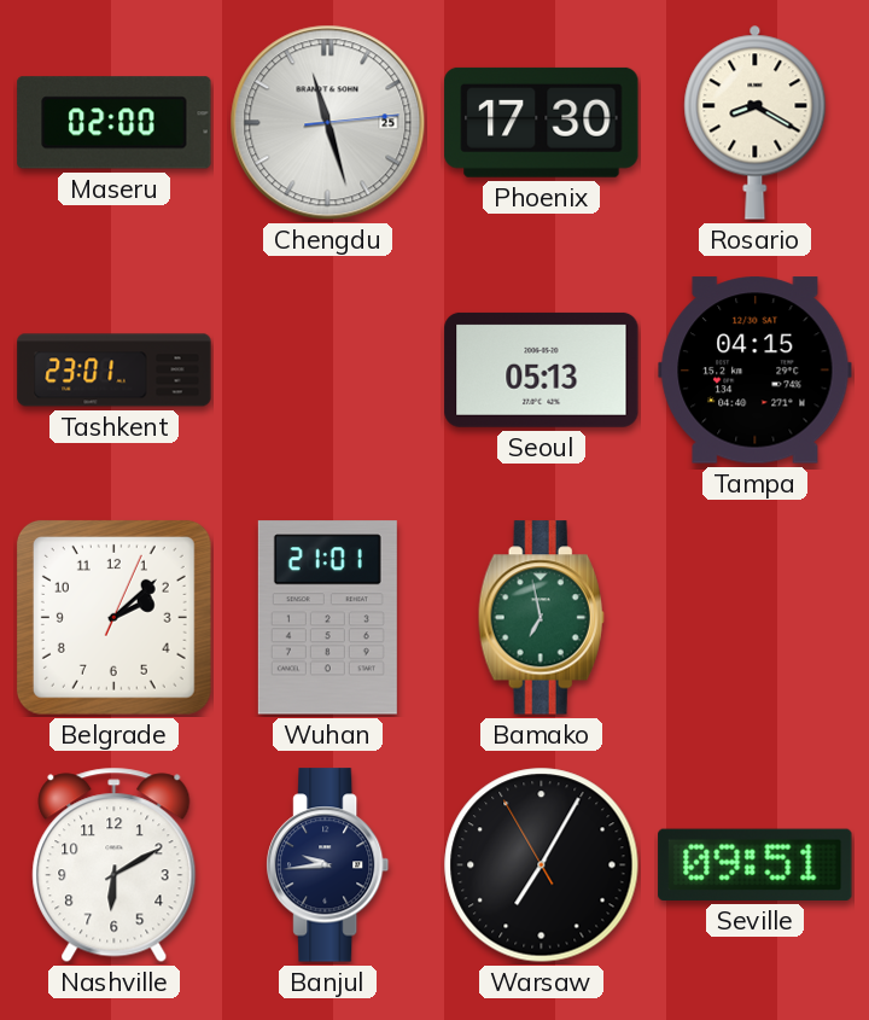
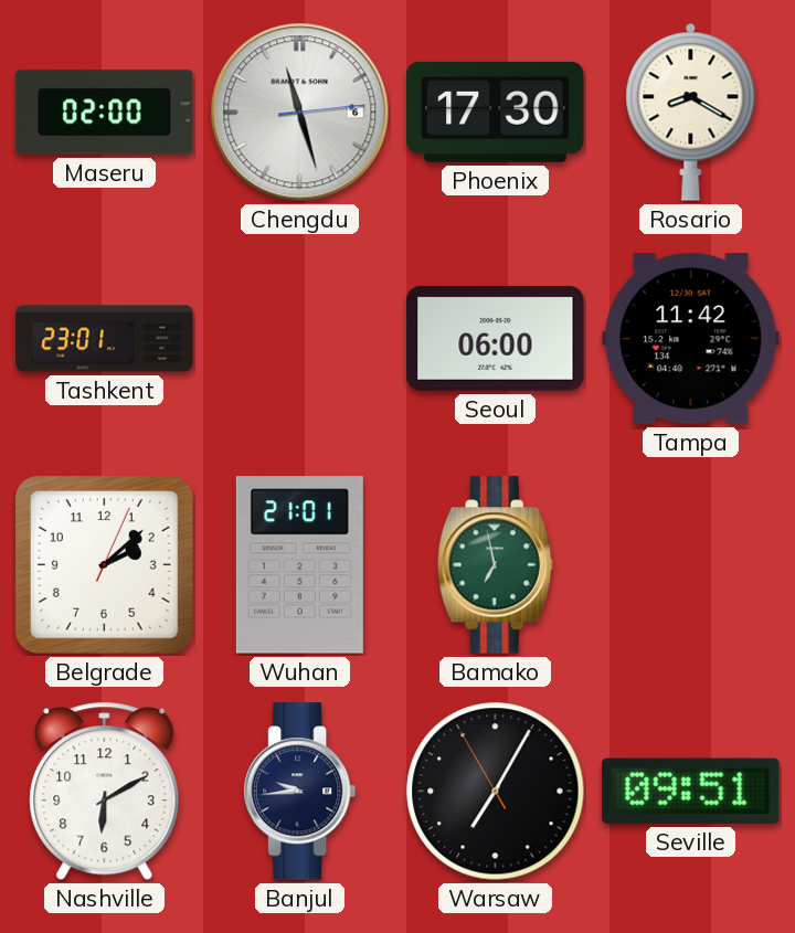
Chengdu date: 25 -> 6
Seoul: 05:13 -> 06:00
Tampa: 04:15 -> 11:42
